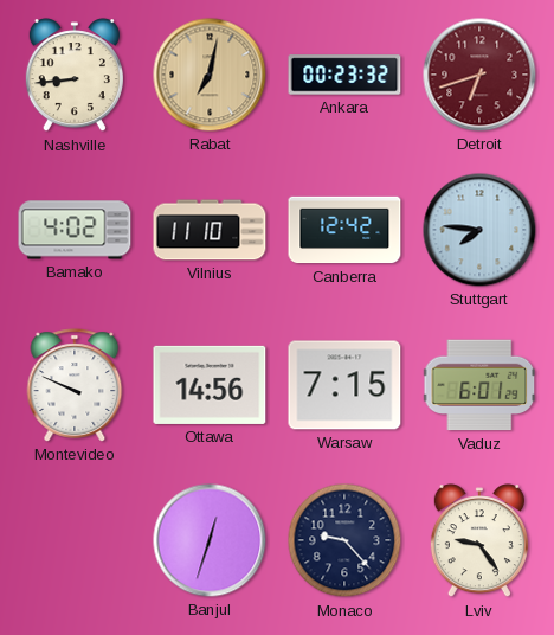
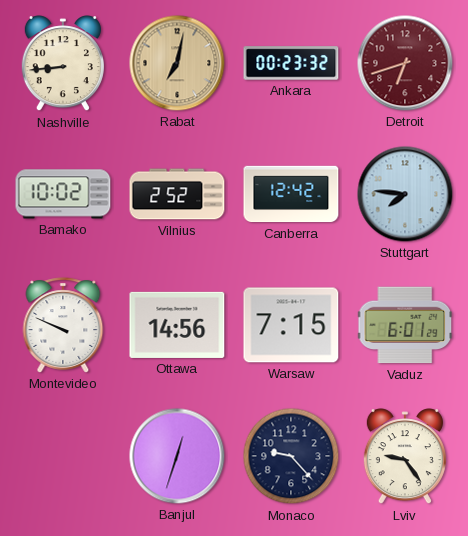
Bamako: 4:02 -> 10:02
Vilnius: 11:10 -> 2:52
